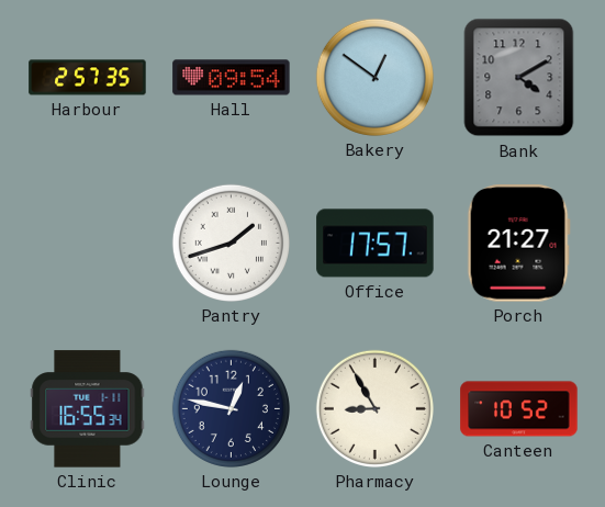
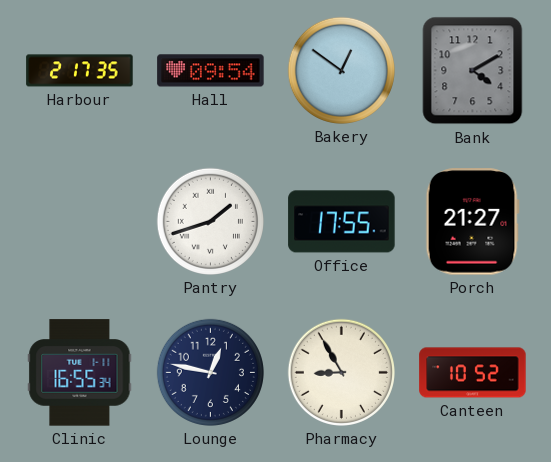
Harbour: 2:57 -> 2:17
Office: 17:57 -> 17:55
